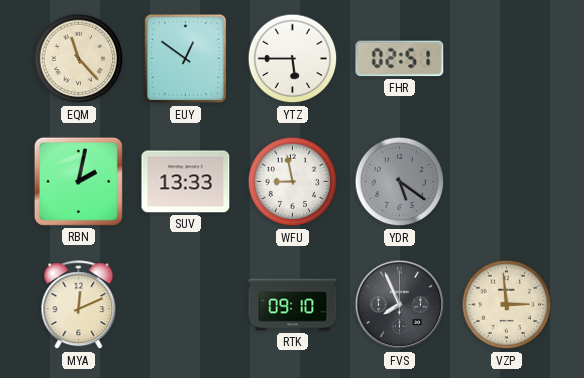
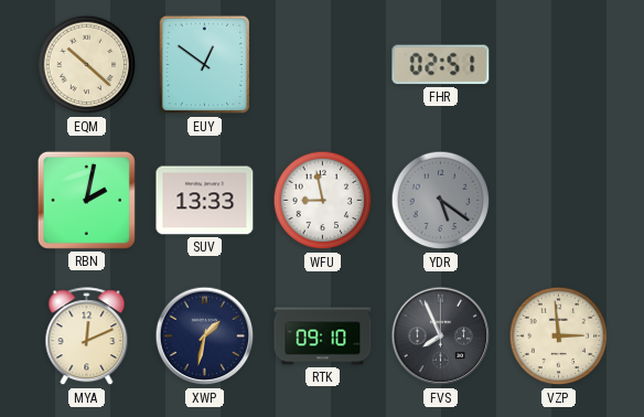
EQM: 11:23 -> 10:22
YTZ: 5:45 -> none
XWP: none -> 1:32
